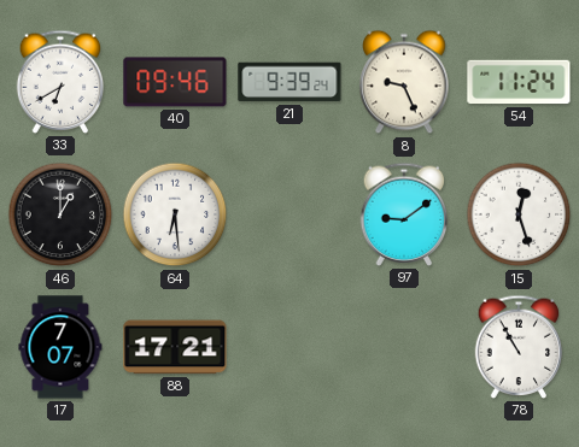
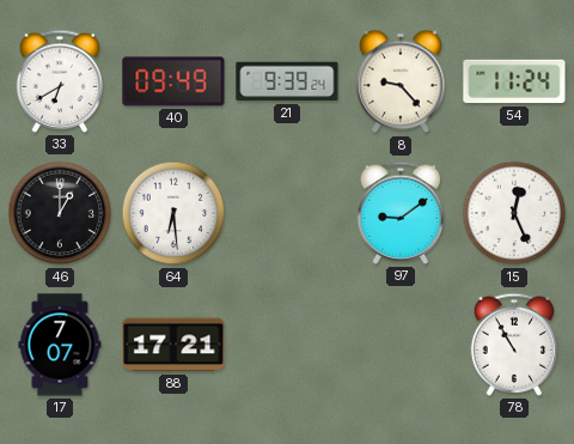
40: 09:46 -> 09:49
8: 9:26 -> 9:23
15: 12:27 -> 12:26
